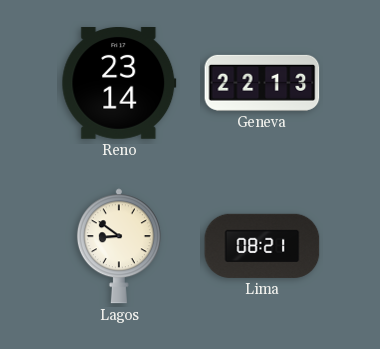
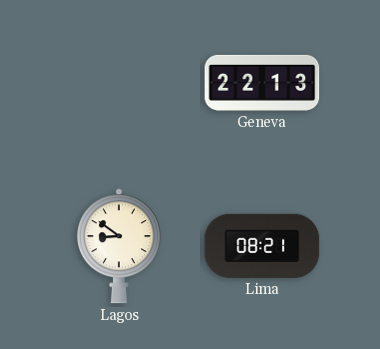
Reno: 23:14 -> none
